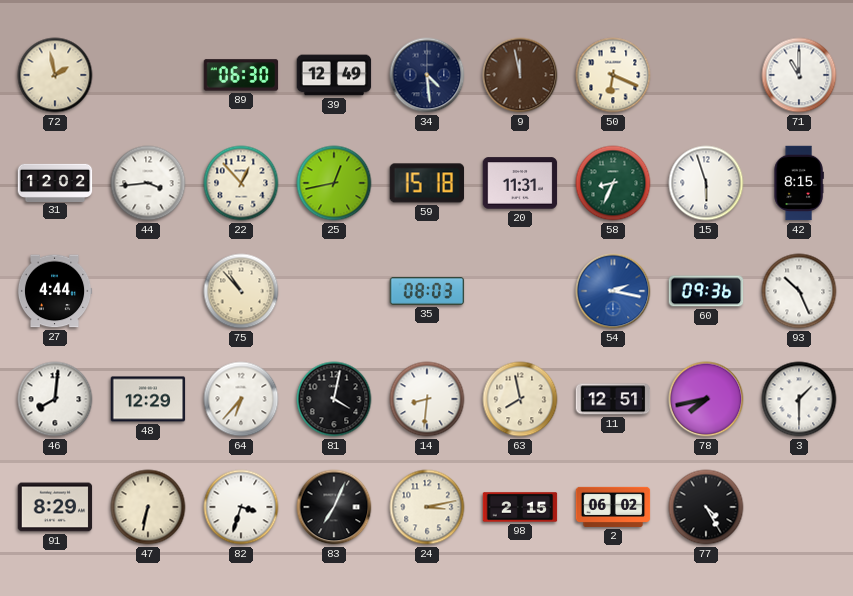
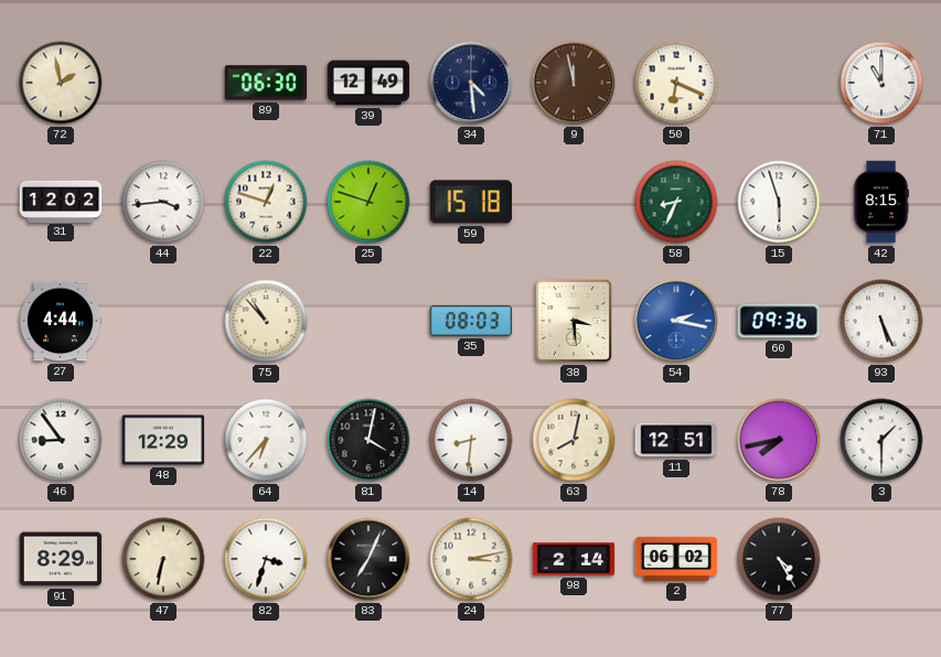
22: 12:53 -> 12:48
25: 12:43 -> 12:48
20: 11:31 -> none
38: none -> 3:29
93: 10:26 -> 5:26
46: 8:01 -> 8:54
63: 7:58 -> 8:02
98: 2:15 -> 2:14
